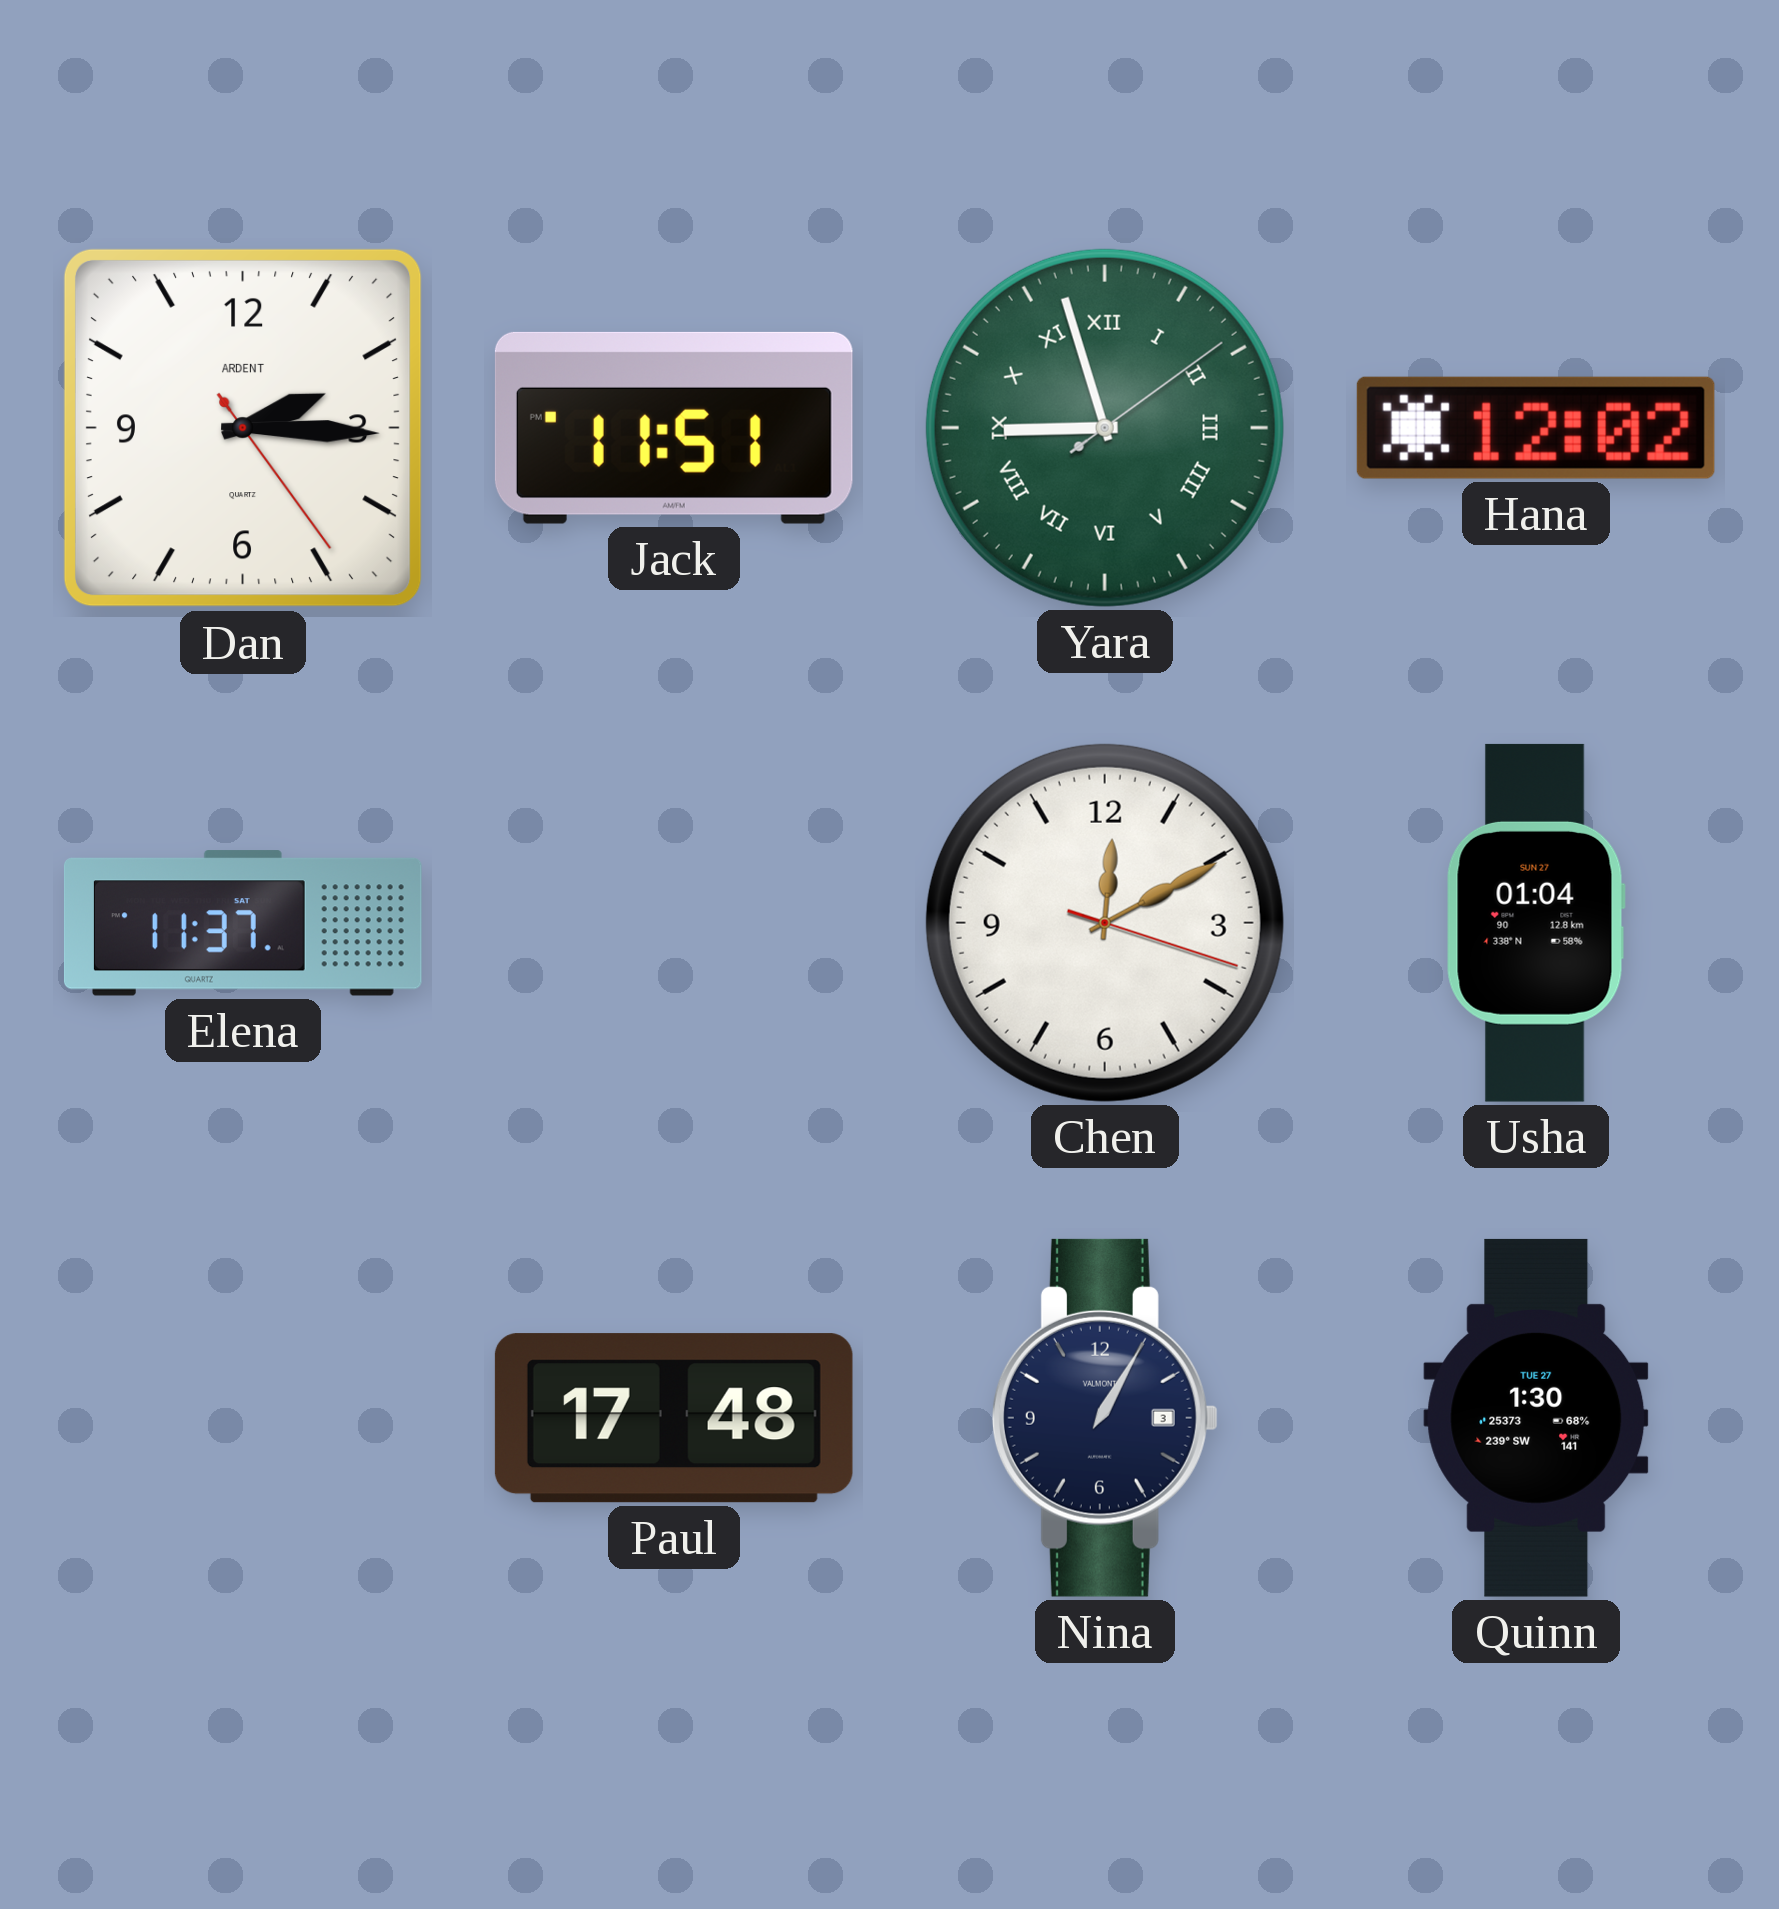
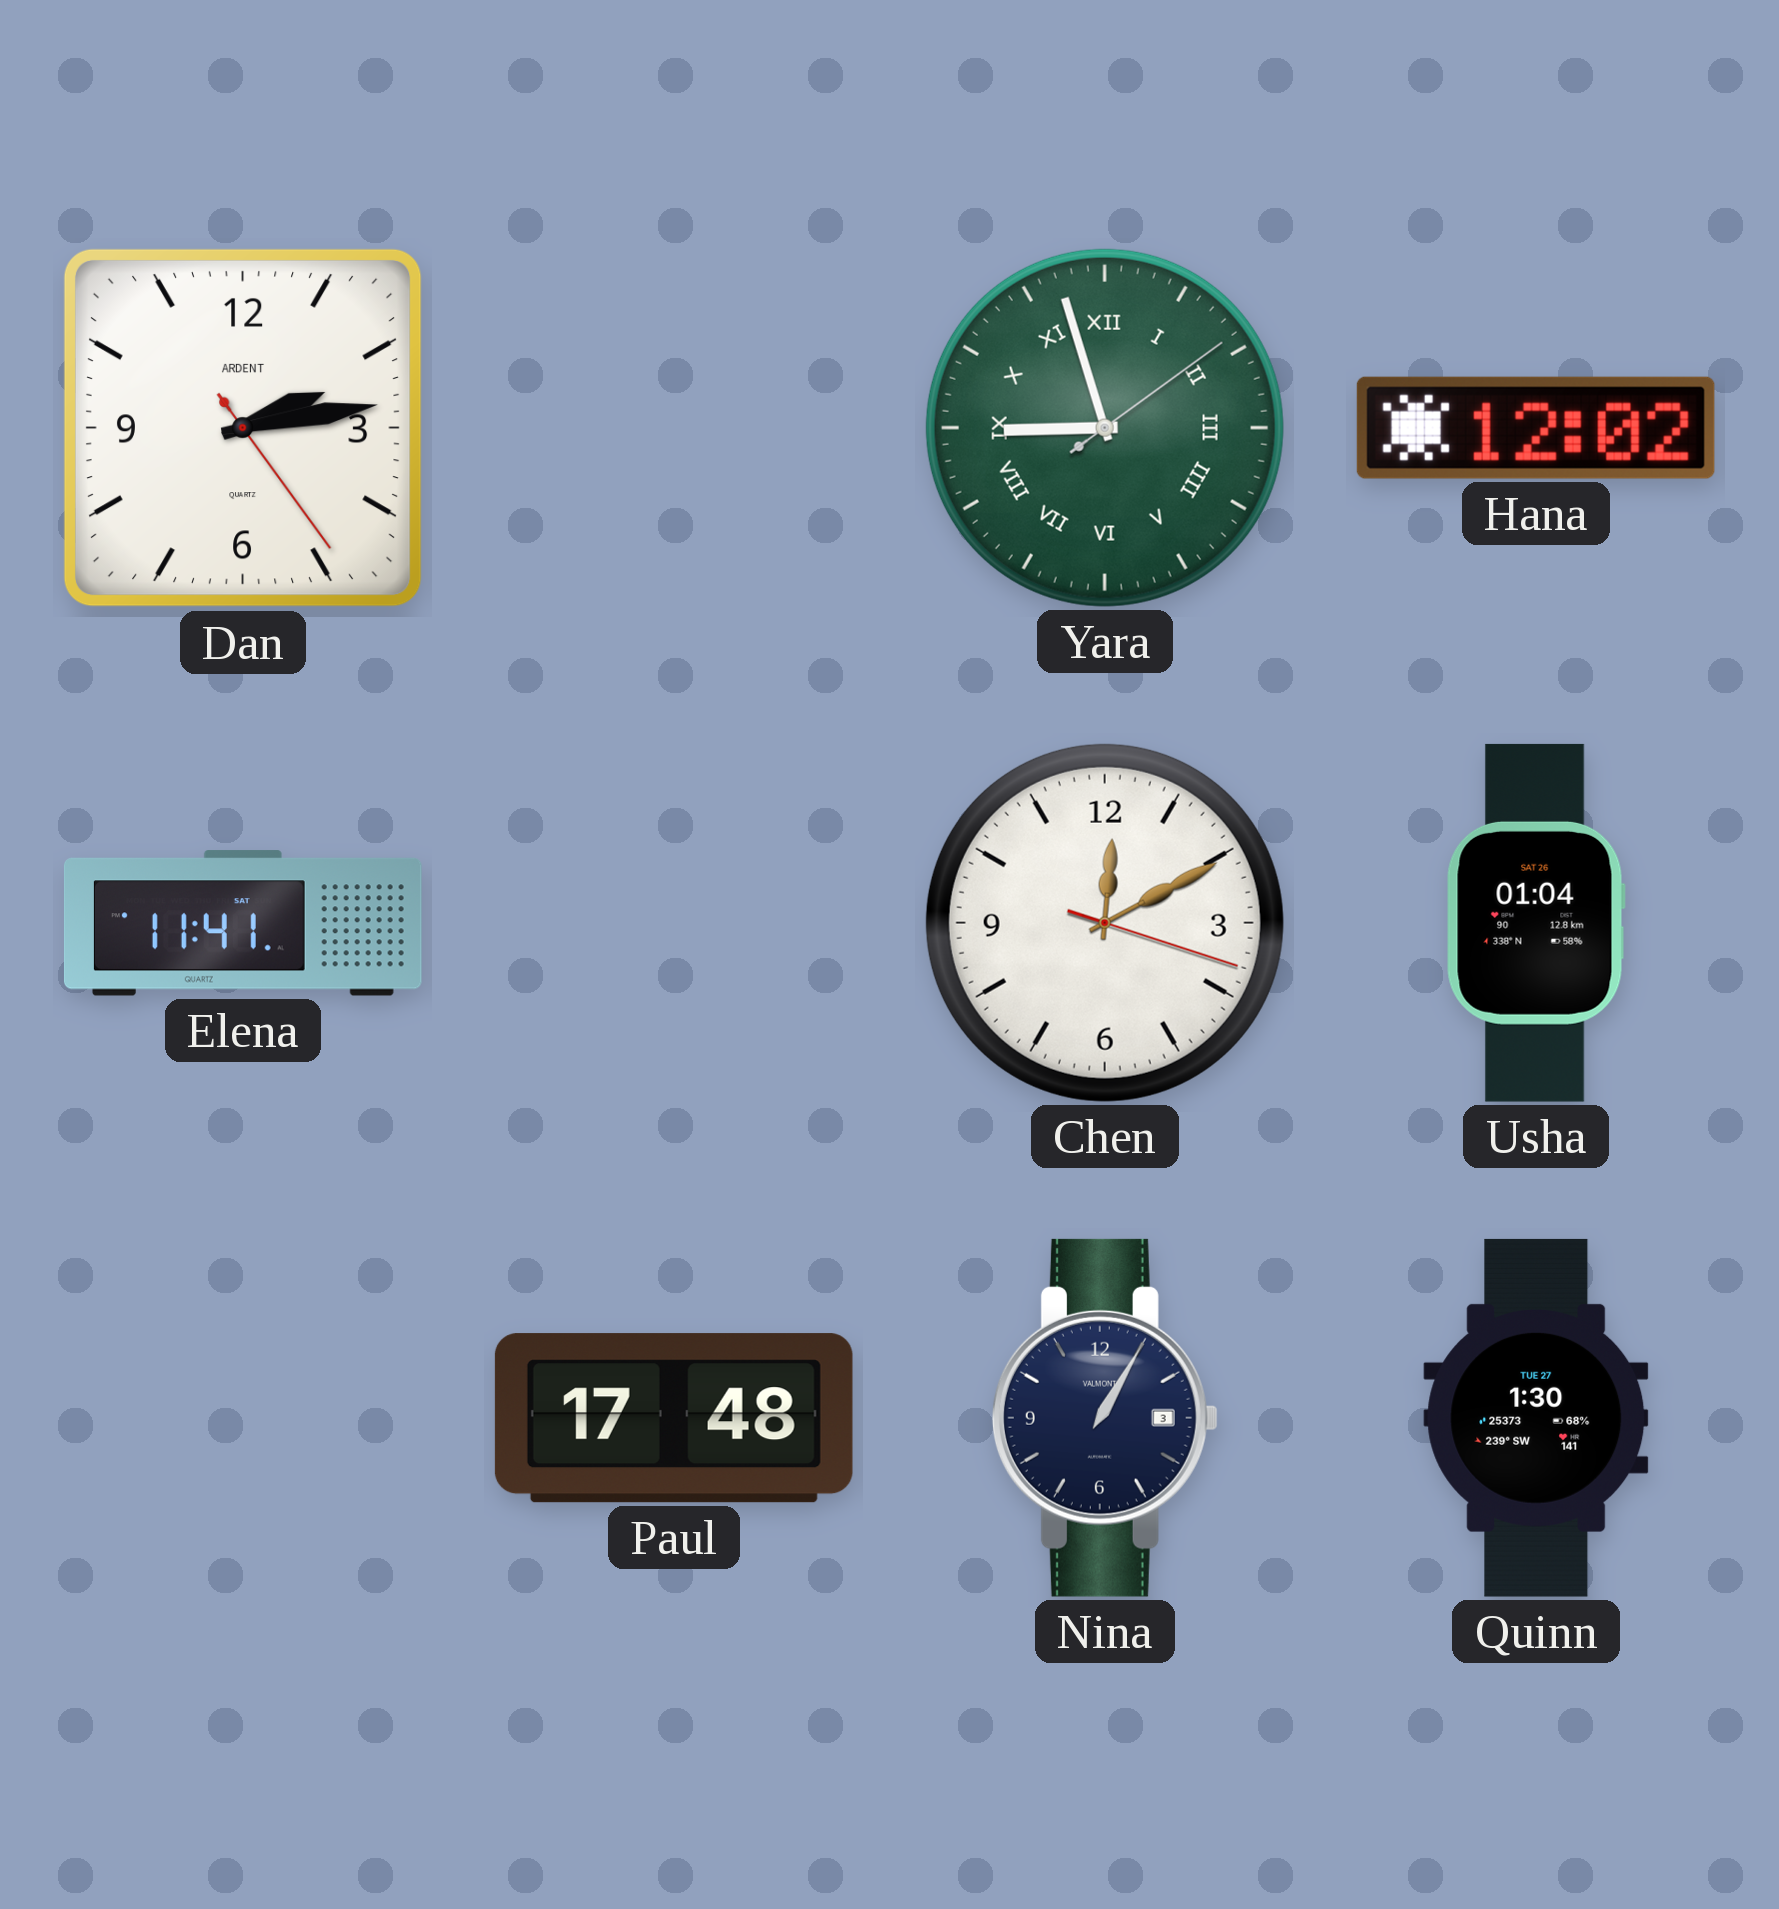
Dan: 2:15 -> 2:13
Jack: 11:51 -> none
Elena: 11:37 -> 11:41
Usha date: SUN 27 -> SAT 26
